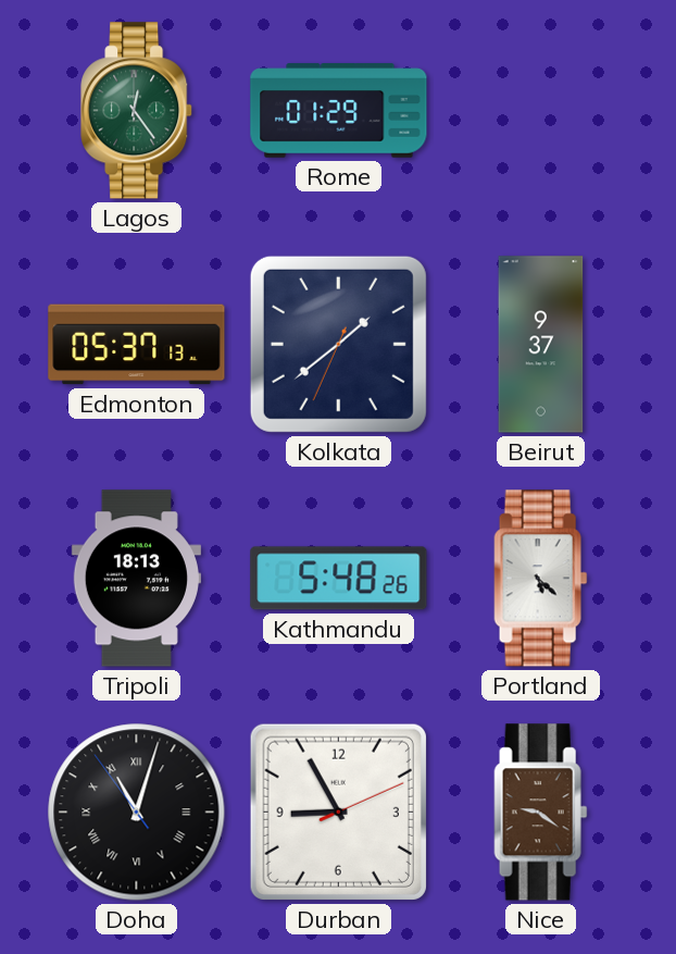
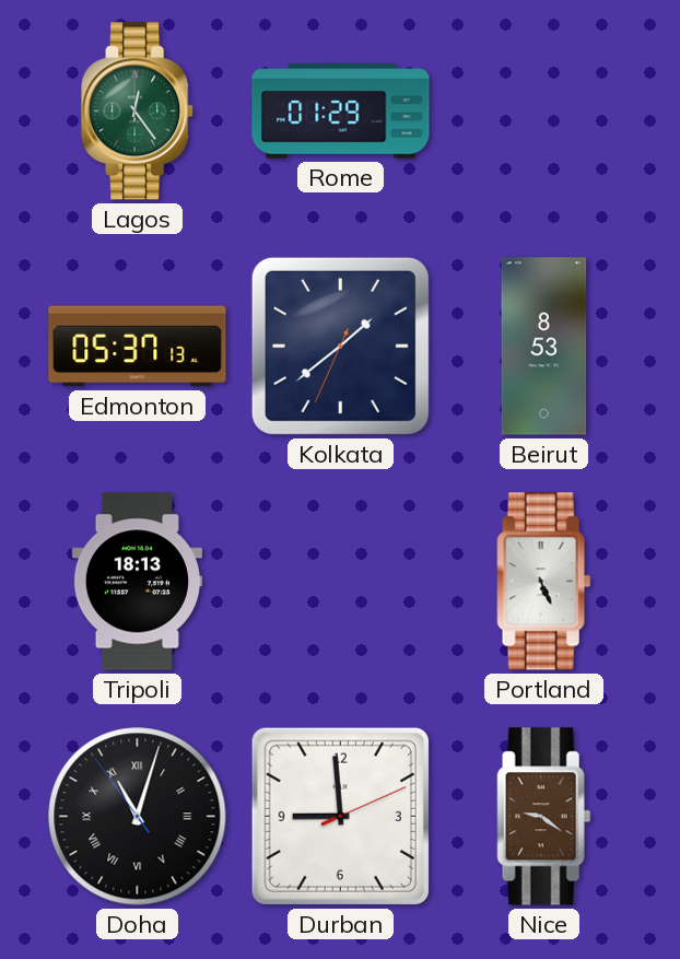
Beirut: 9:37 -> 8:53
Kathmandu: 5:48 -> none
Portland: 5:22 -> 5:26
Durban: 8:55 -> 8:59
